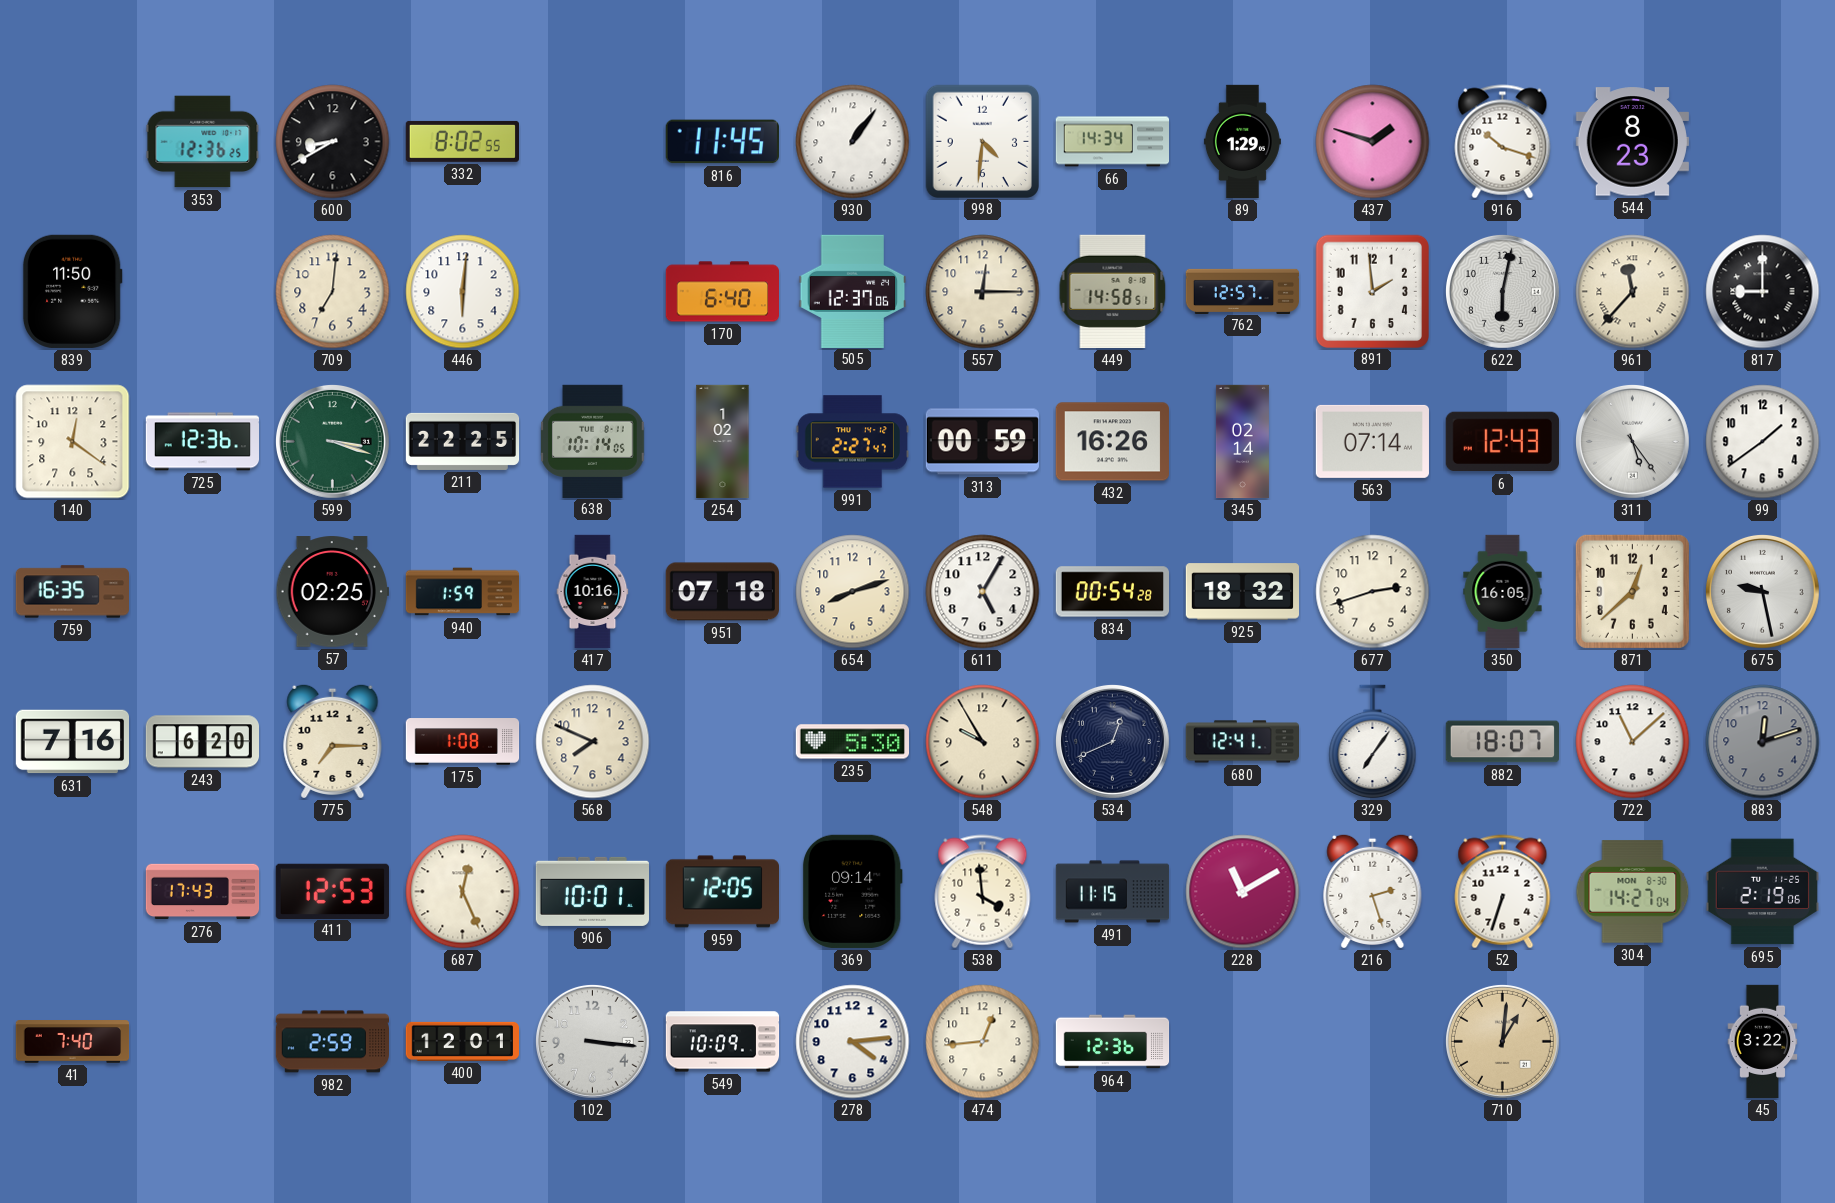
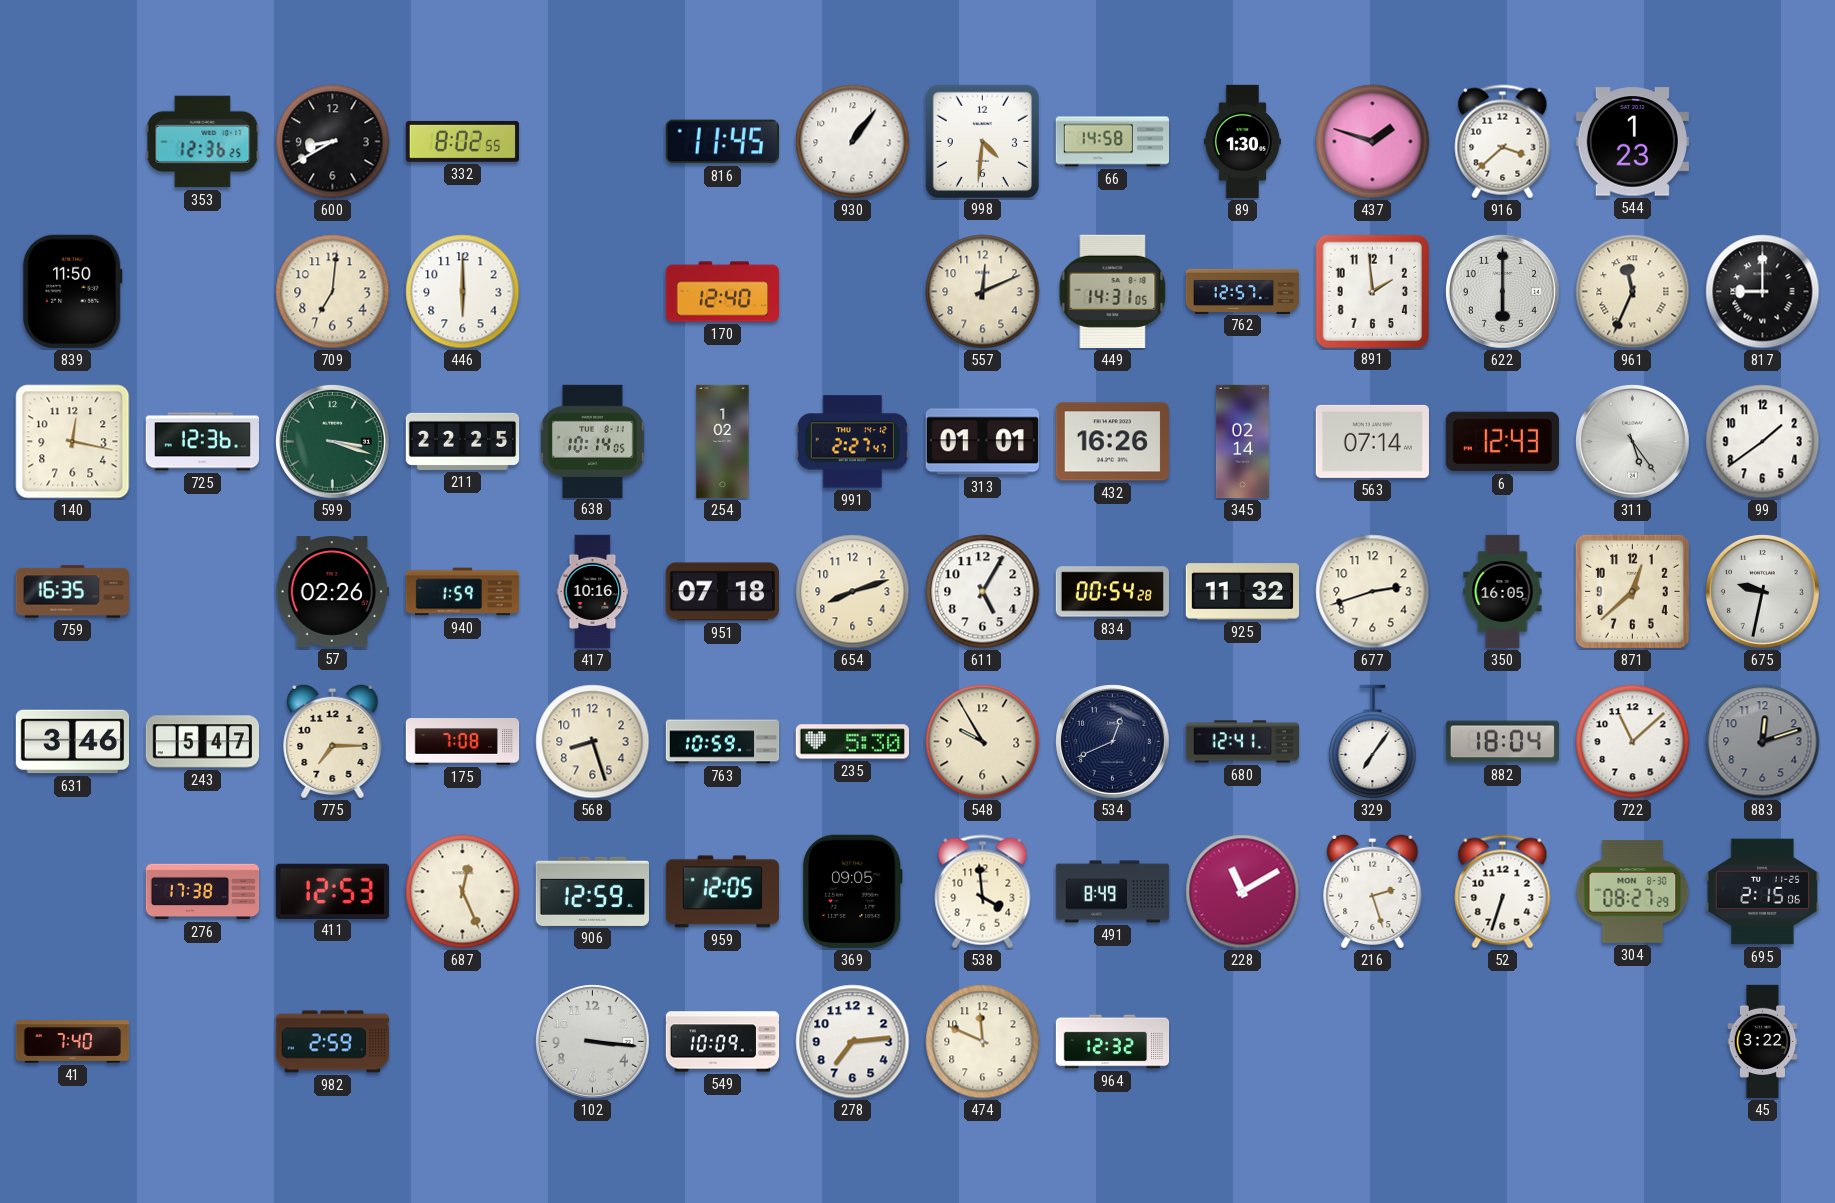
66: 14:34 -> 14:58
89: 1:29 -> 1:30
916: 10:18 -> 3:38
544: 8:23 -> 1:23
446: 6:01 -> 6:00
170: 6:40 -> 12:40
505: 12:37 -> none
557: 12:15 -> 12:11
449: 14:58 -> 14:31
622: 6:02 -> 6:00
961: 11:37 -> 11:34
140: 12:21 -> 12:17
313: 00:59 -> 01:01
57: 02:25 -> 02:26
925: 18:32 -> 11:32
675: 9:28 -> 9:32
631: 7:16 -> 3:46
243: 6:20 -> 5:47
175: 1:08 -> 7:08
568: 7:49 -> 8:27
763: none -> 10:59
882: 18:07 -> 18:04
276: 17:43 -> 17:38
906: 10:01 -> 12:59
369: 09:14 -> 09:05
491: 11:15 -> 8:49
304: 14:27 -> 08:27
695: 2:19 -> 2:15
400: 12:01 -> none
278: 4:14 -> 7:14
474: 12:44 -> 11:49
964: 12:36 -> 12:32
710: 1:01 -> none
